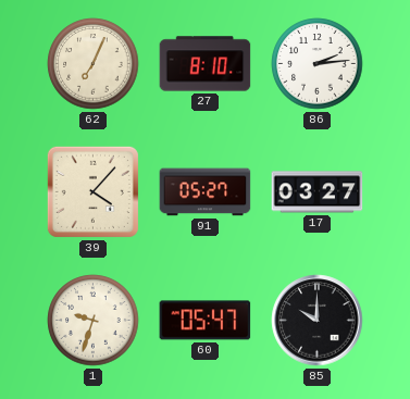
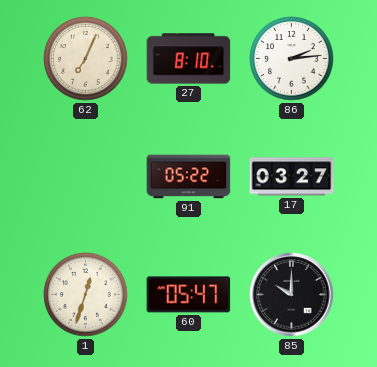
39: 4:07 -> none
91: 05:27 -> 05:22
1: 9:33 -> 12:33
